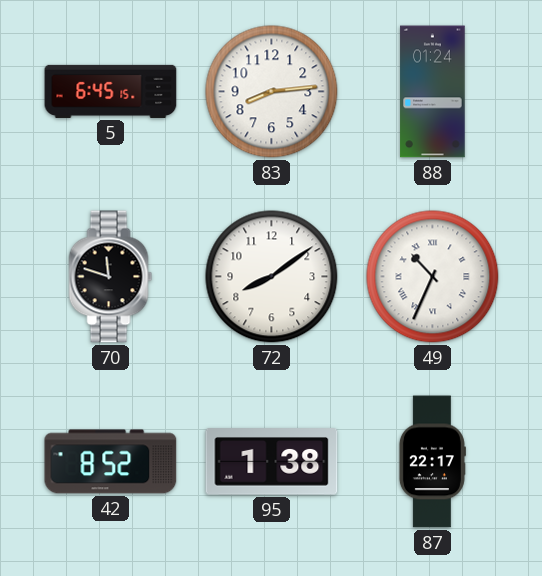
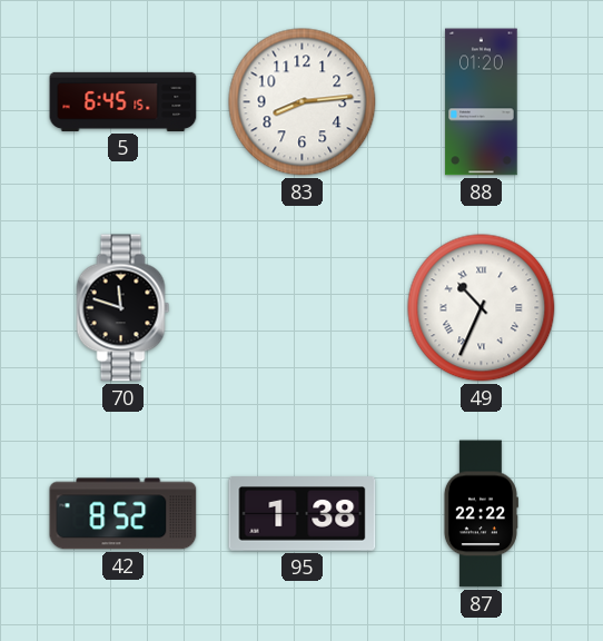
88: 01:24 -> 01:20
72: 8:09 -> none
87: 22:17 -> 22:22
